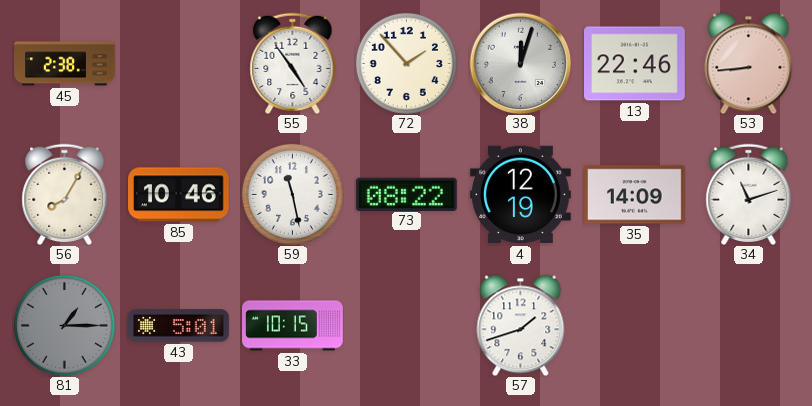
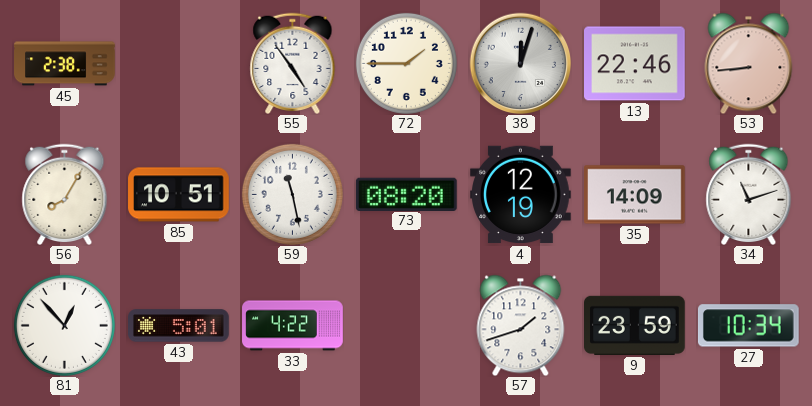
72: 1:53 -> 1:45
85: 10:46 -> 10:51
73: 08:22 -> 08:20
81: 1:15 -> 12:53
81 dial: grey -> white
33: 10:15 -> 4:22
9: none -> 23:59
27: none -> 10:34
